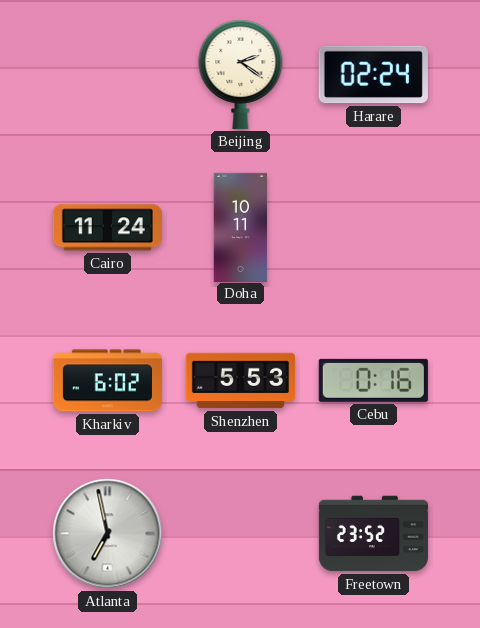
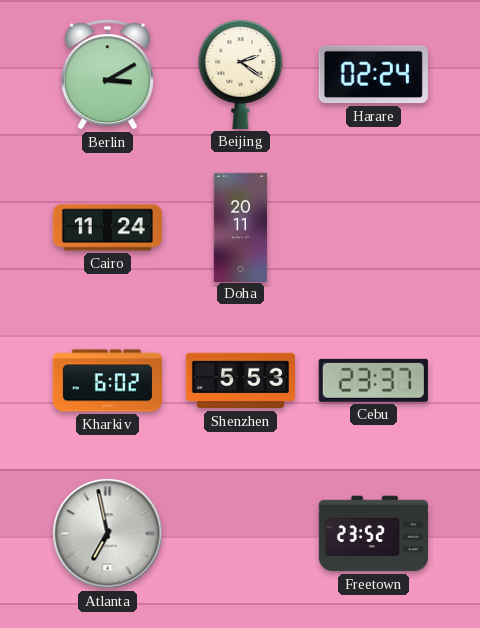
Berlin: none -> 3:10
Doha: 10:11 -> 20:11
Cebu: 0:16 -> 23:37
